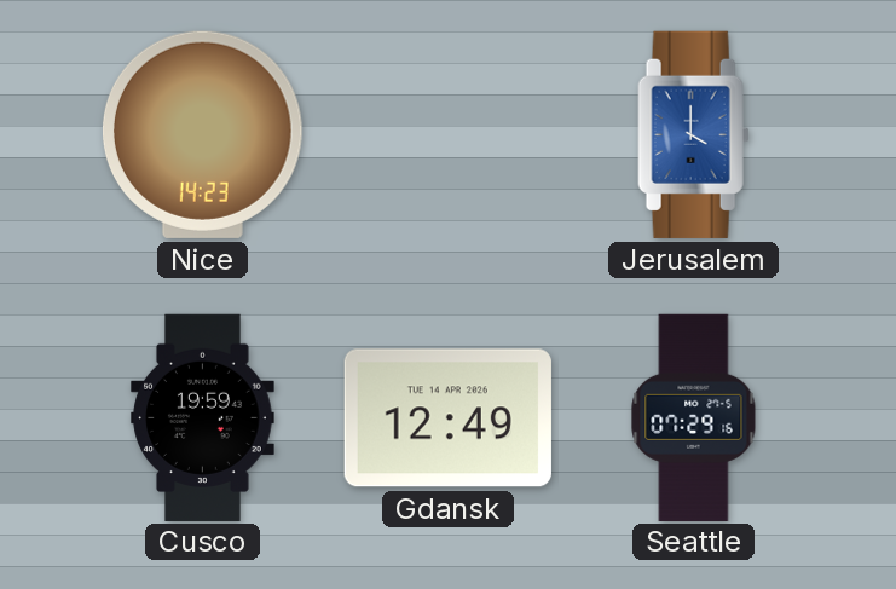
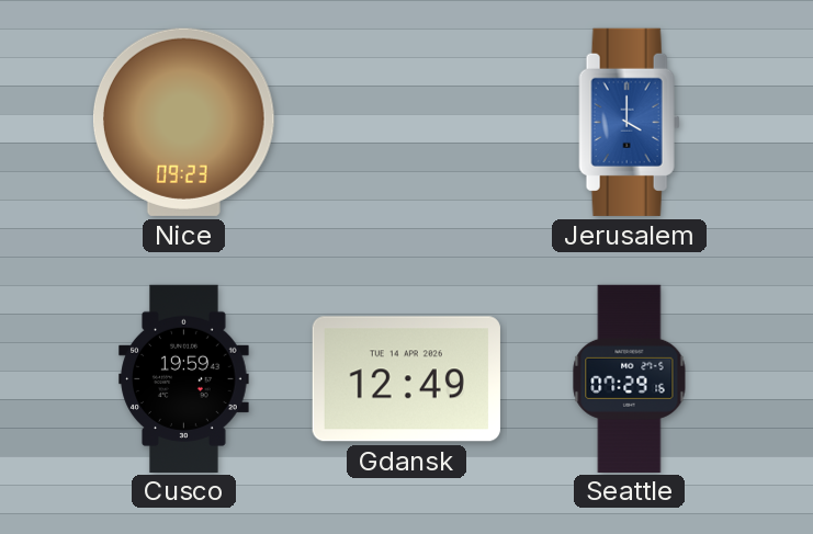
Nice: 14:23 -> 09:23
